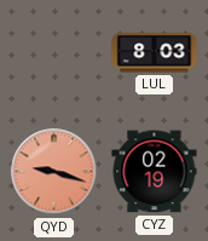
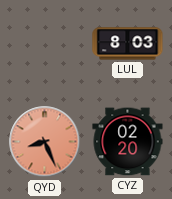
QYD: 9:18 -> 8:26
CYZ: 02:19 -> 02:20
